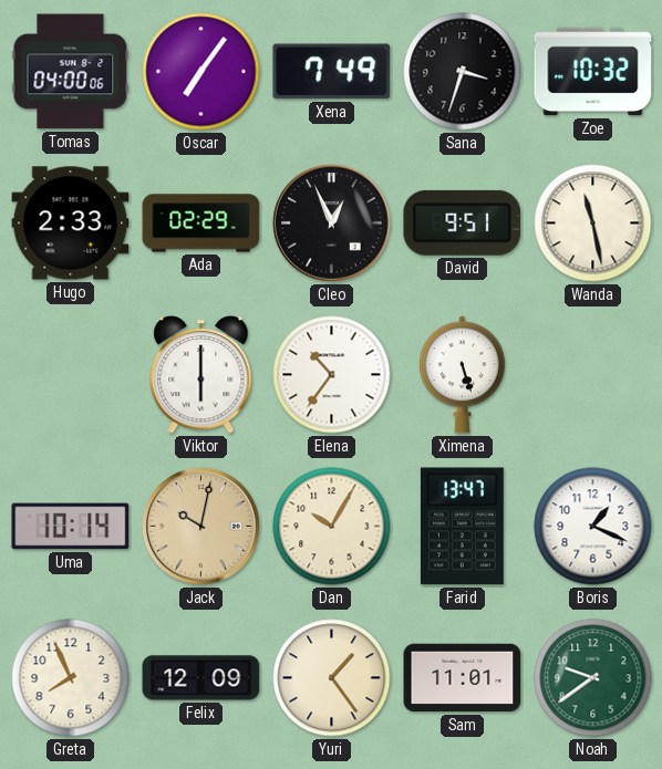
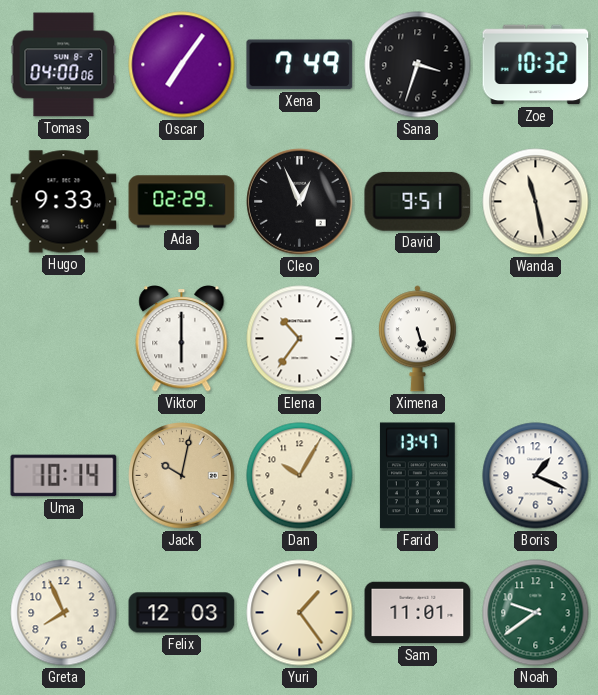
Hugo: 2:33 -> 9:33
Felix: 12:09 -> 12:03
